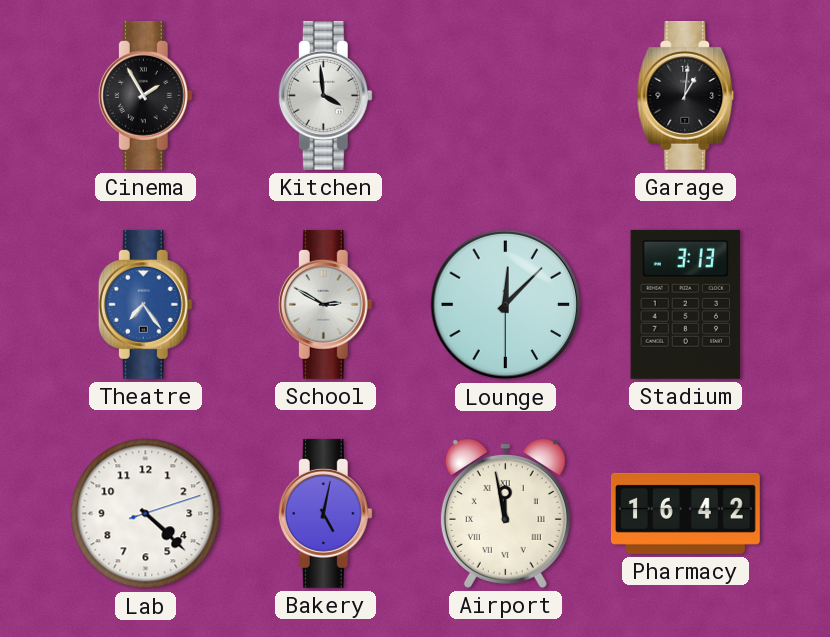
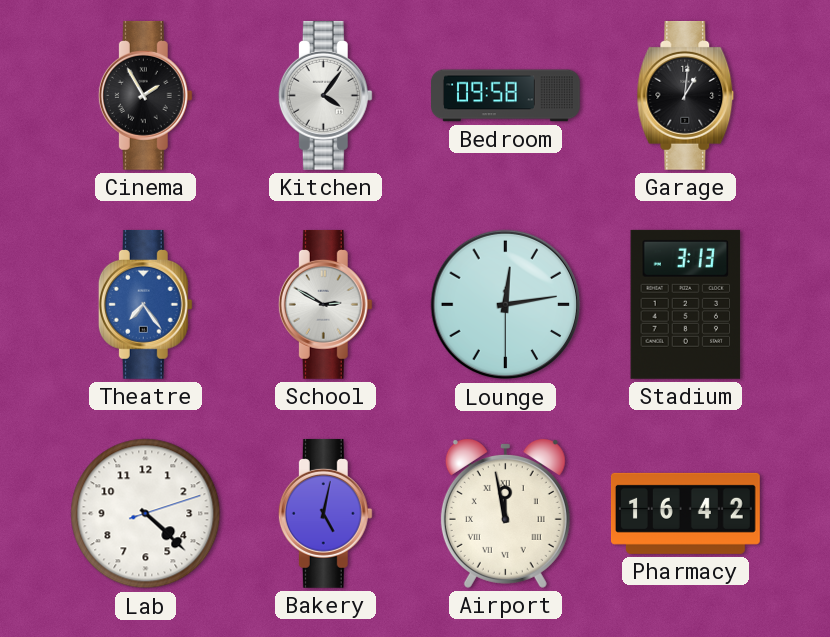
Kitchen: 3:59 -> 4:06
Bedroom: none -> 09:58
Lounge: 12:07 -> 12:13
